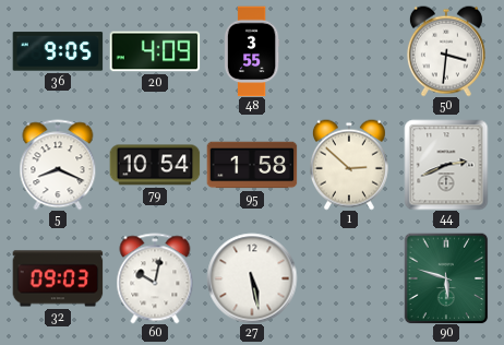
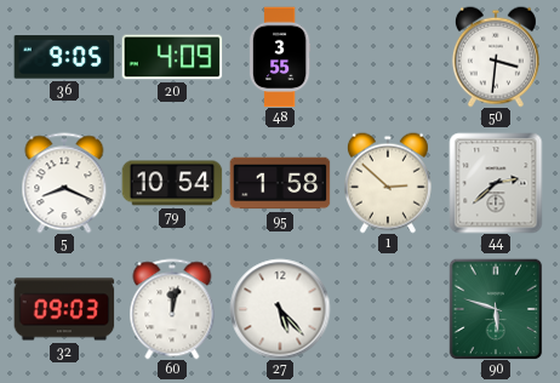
44: 2:41 -> 2:38
60: 10:02 -> 12:02
27: 5:28 -> 5:23
